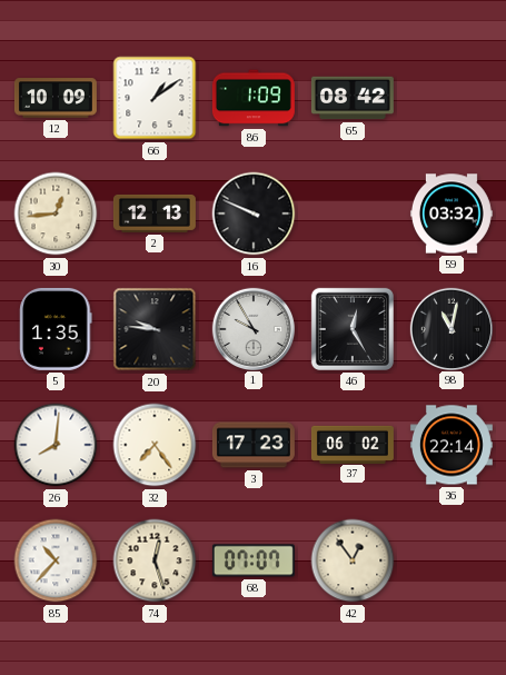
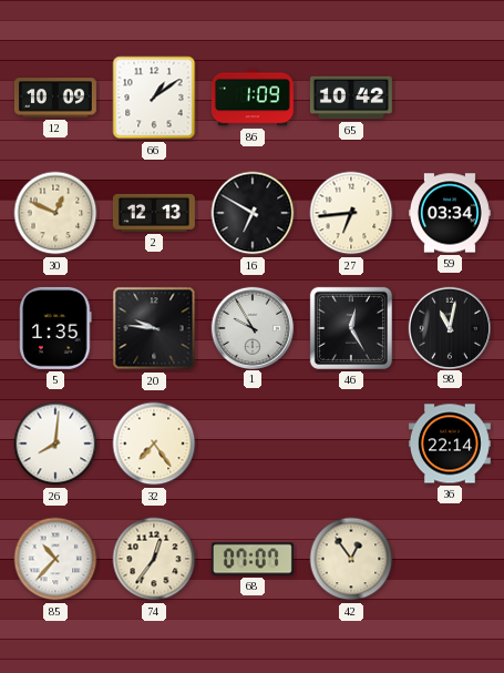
65: 08:42 -> 10:42
30: 12:44 -> 12:49
16: 9:49 -> 6:50
27: none -> 6:44
59: 03:32 -> 03:34
3: 17:23 -> none
37: 06:02 -> none
74: 12:27 -> 12:36
